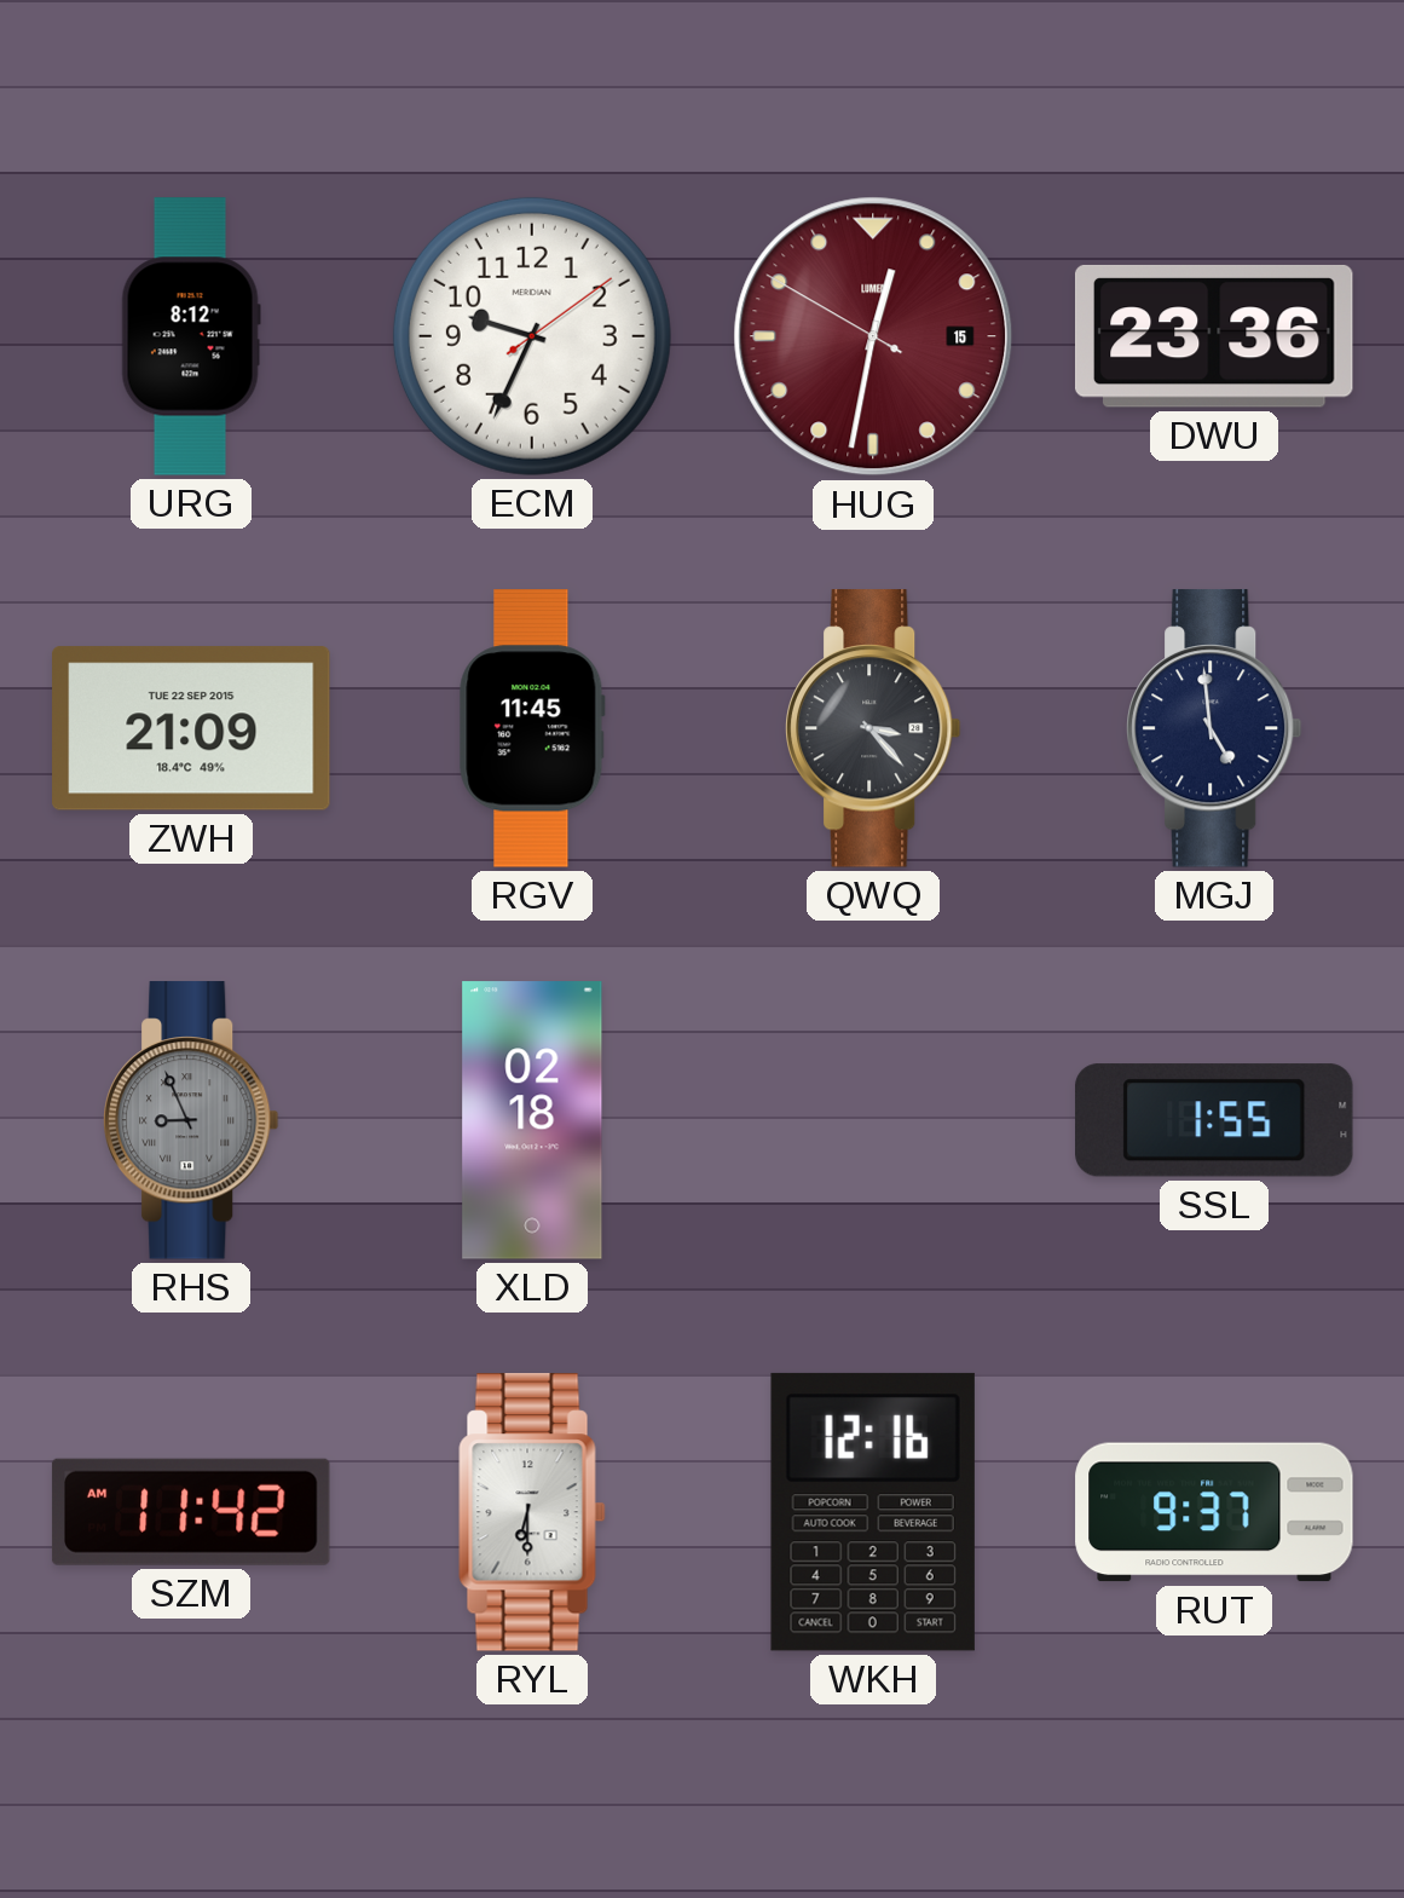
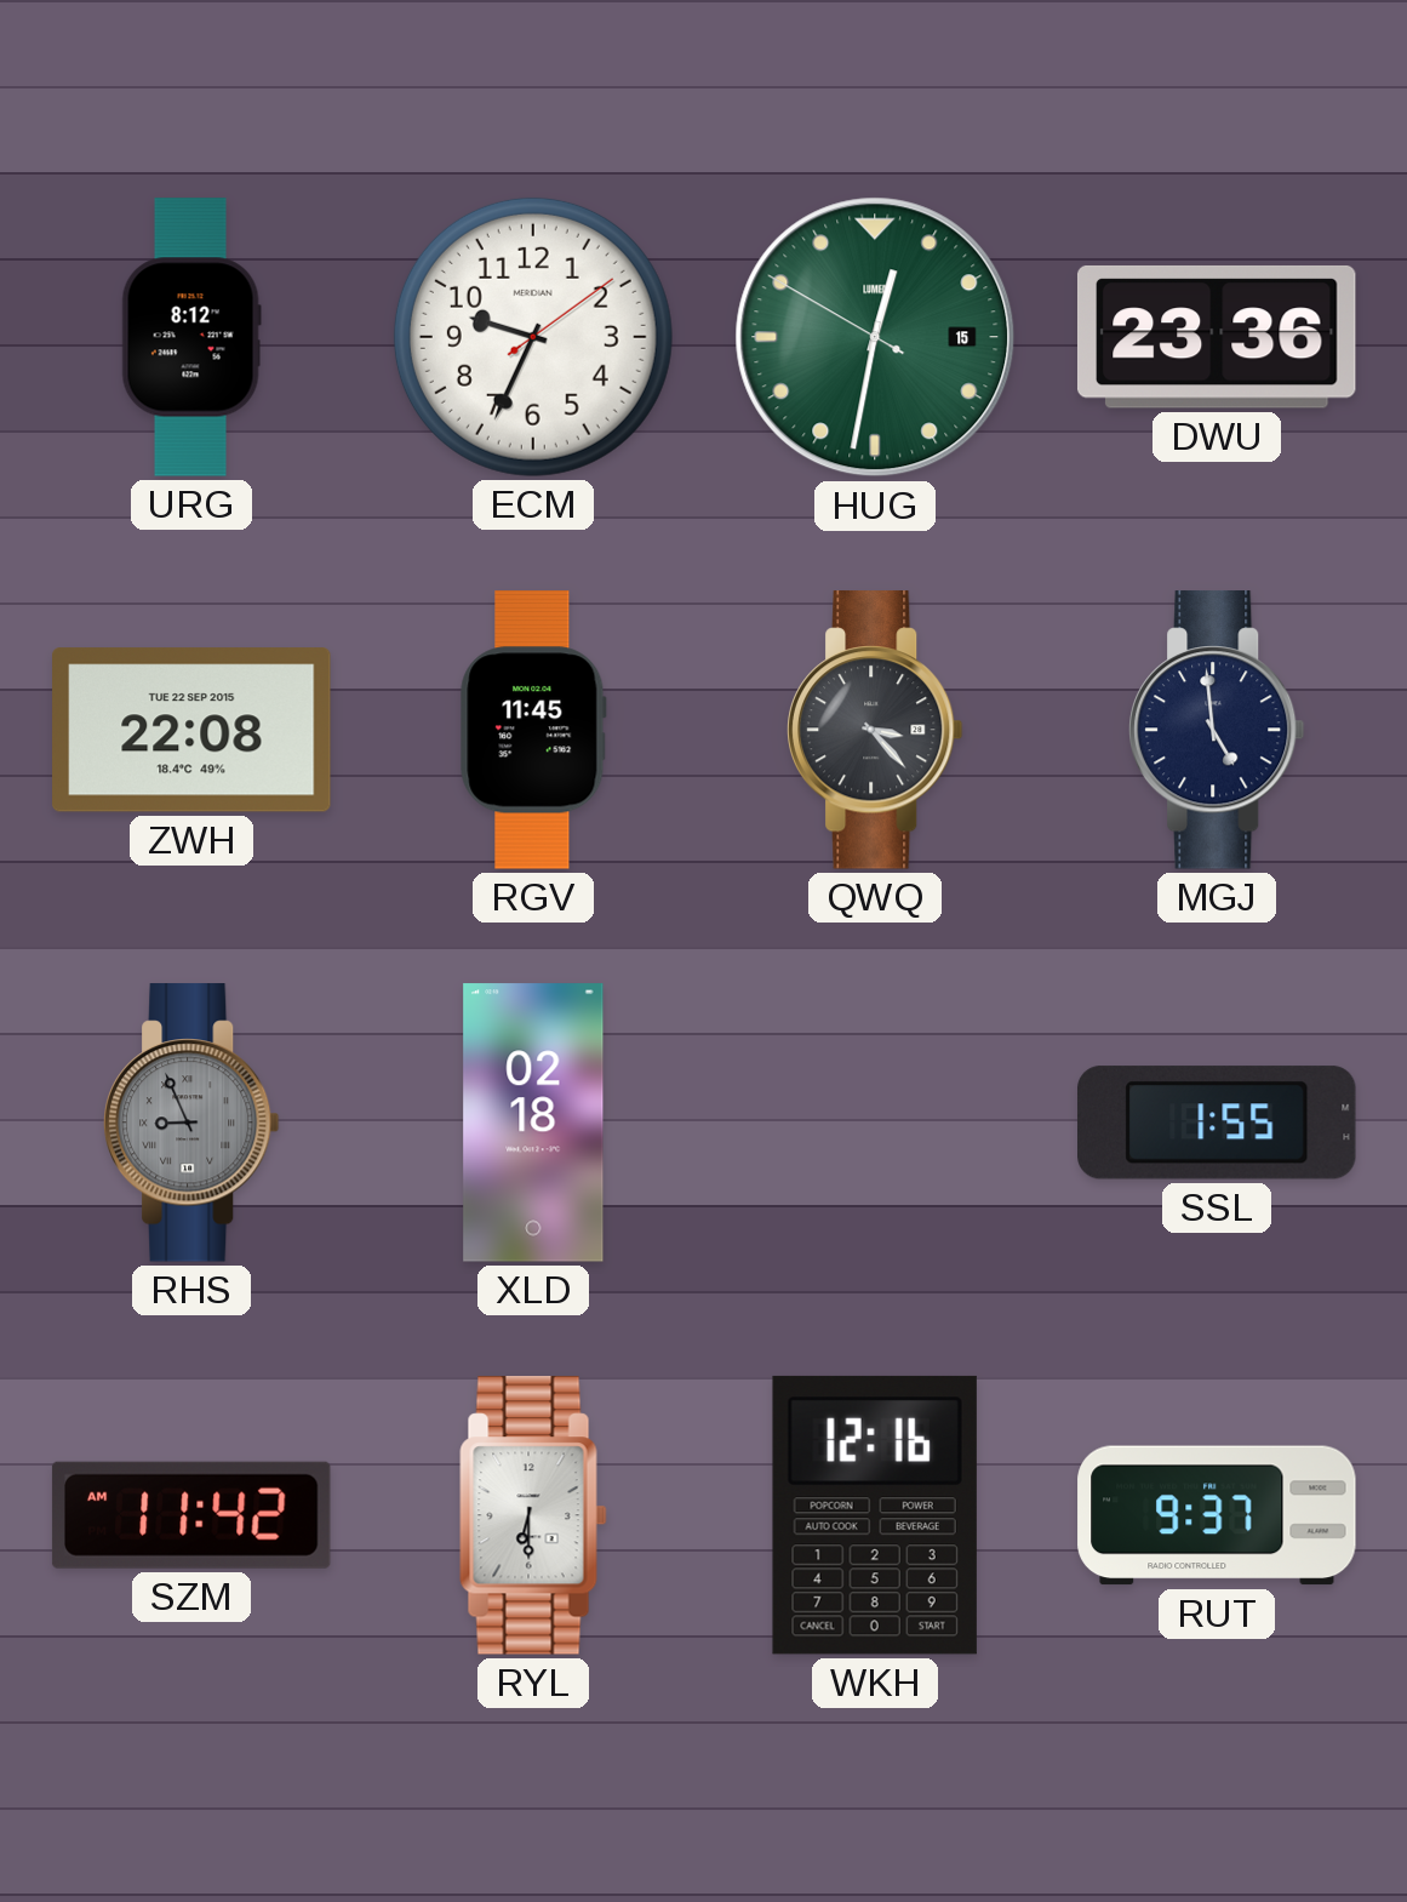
HUG dial: burgundy -> green
ZWH: 21:09 -> 22:08
